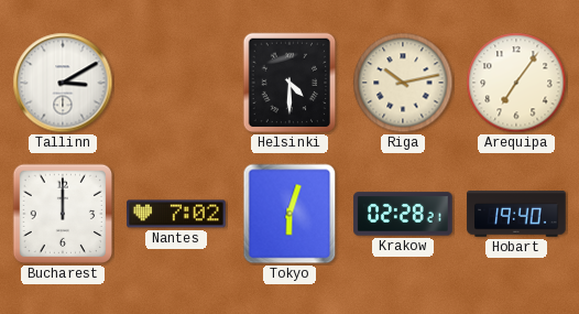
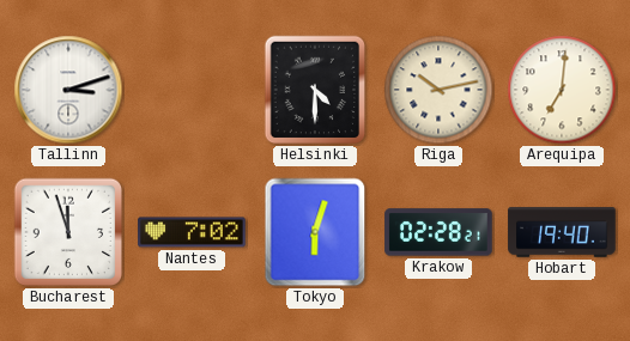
Tallinn: 3:10 -> 3:12
Arequipa: 7:06 -> 7:01
Bucharest: 12:00 -> 11:57
